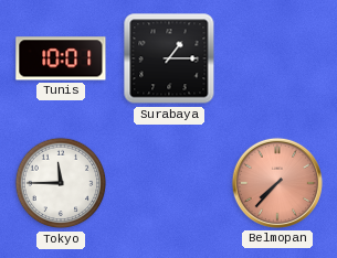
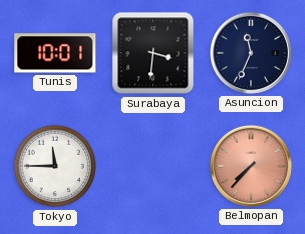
Surabaya: 1:15 -> 3:31
Asuncion: none -> 11:34
